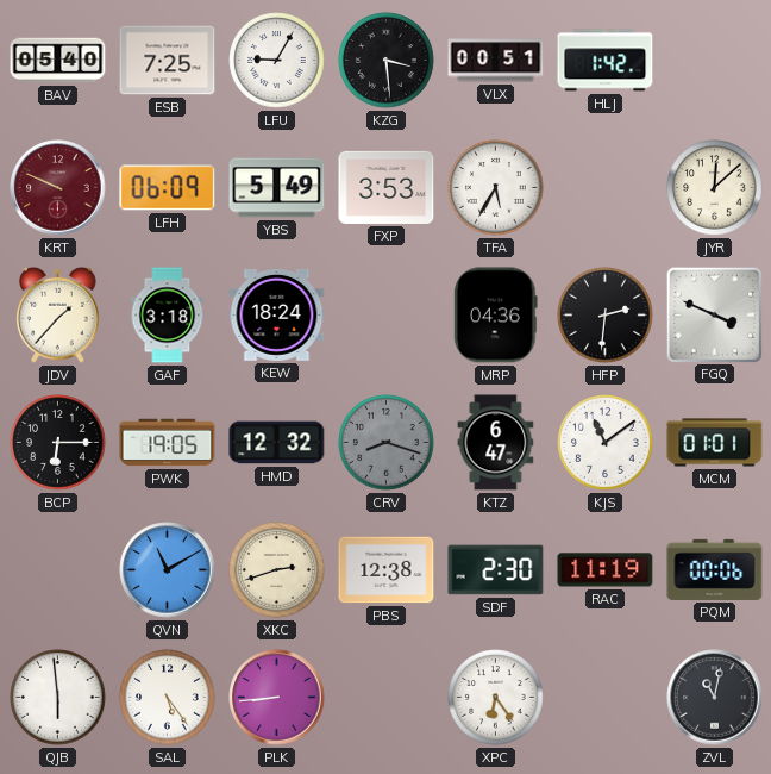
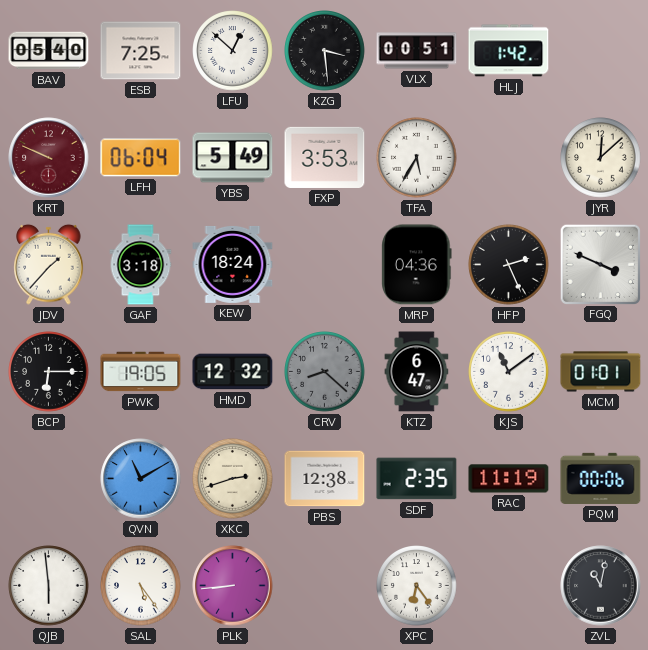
LFU: 9:05 -> 12:52
LFH: 06:09 -> 06:04
HFP: 2:31 -> 2:26
CRV: 8:18 -> 8:22
SDF: 2:30 -> 2:35
